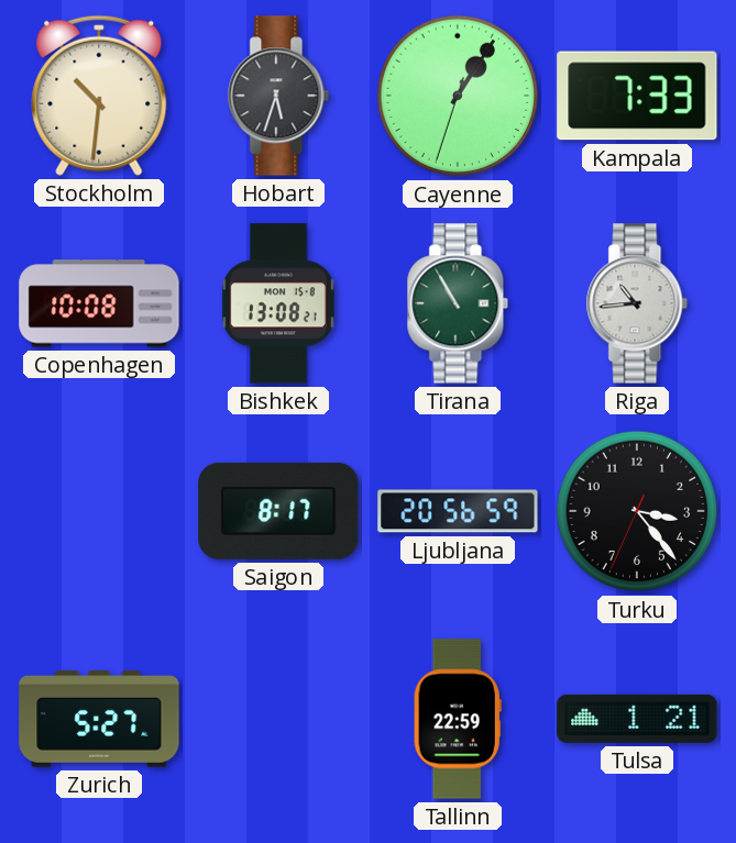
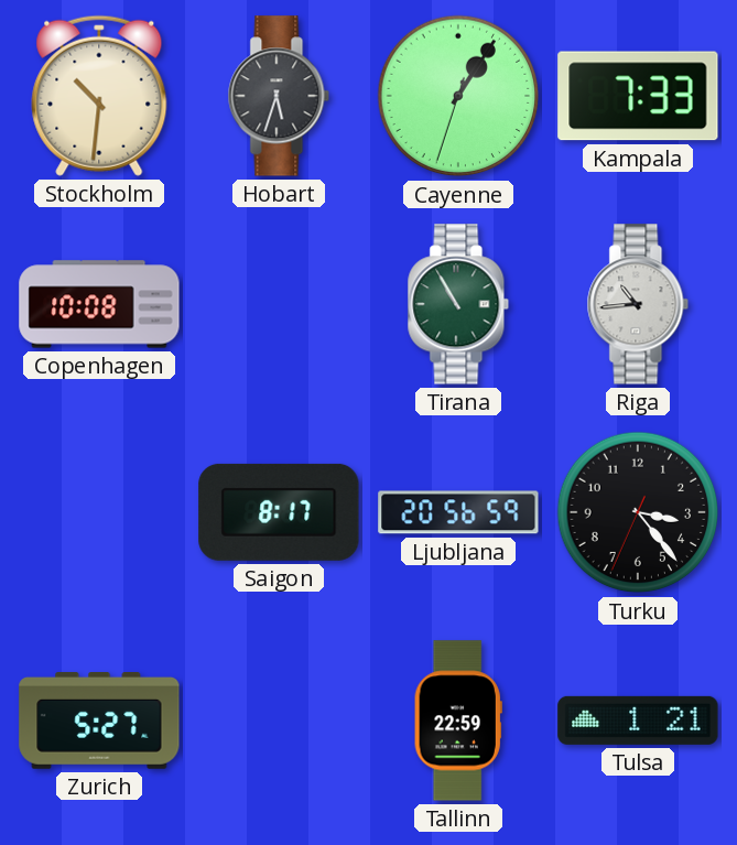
Bishkek: 13:08 -> none
